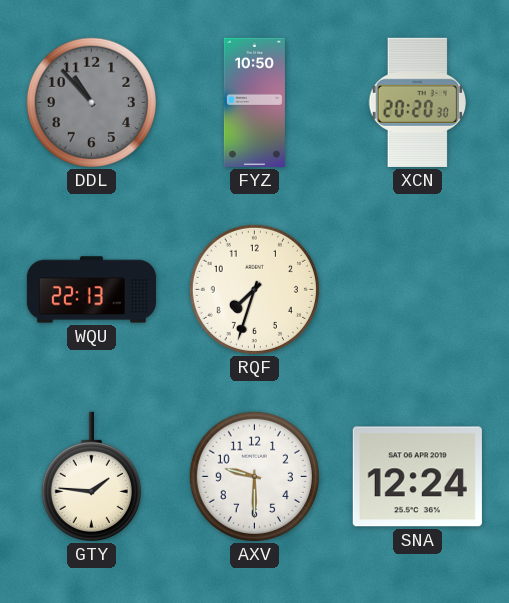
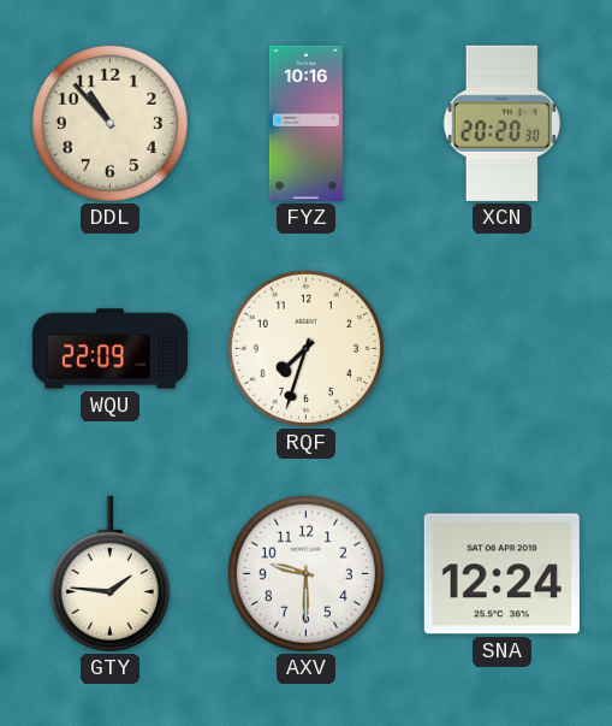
DDL dial: grey -> cream
FYZ: 10:50 -> 10:16
WQU: 22:13 -> 22:09
